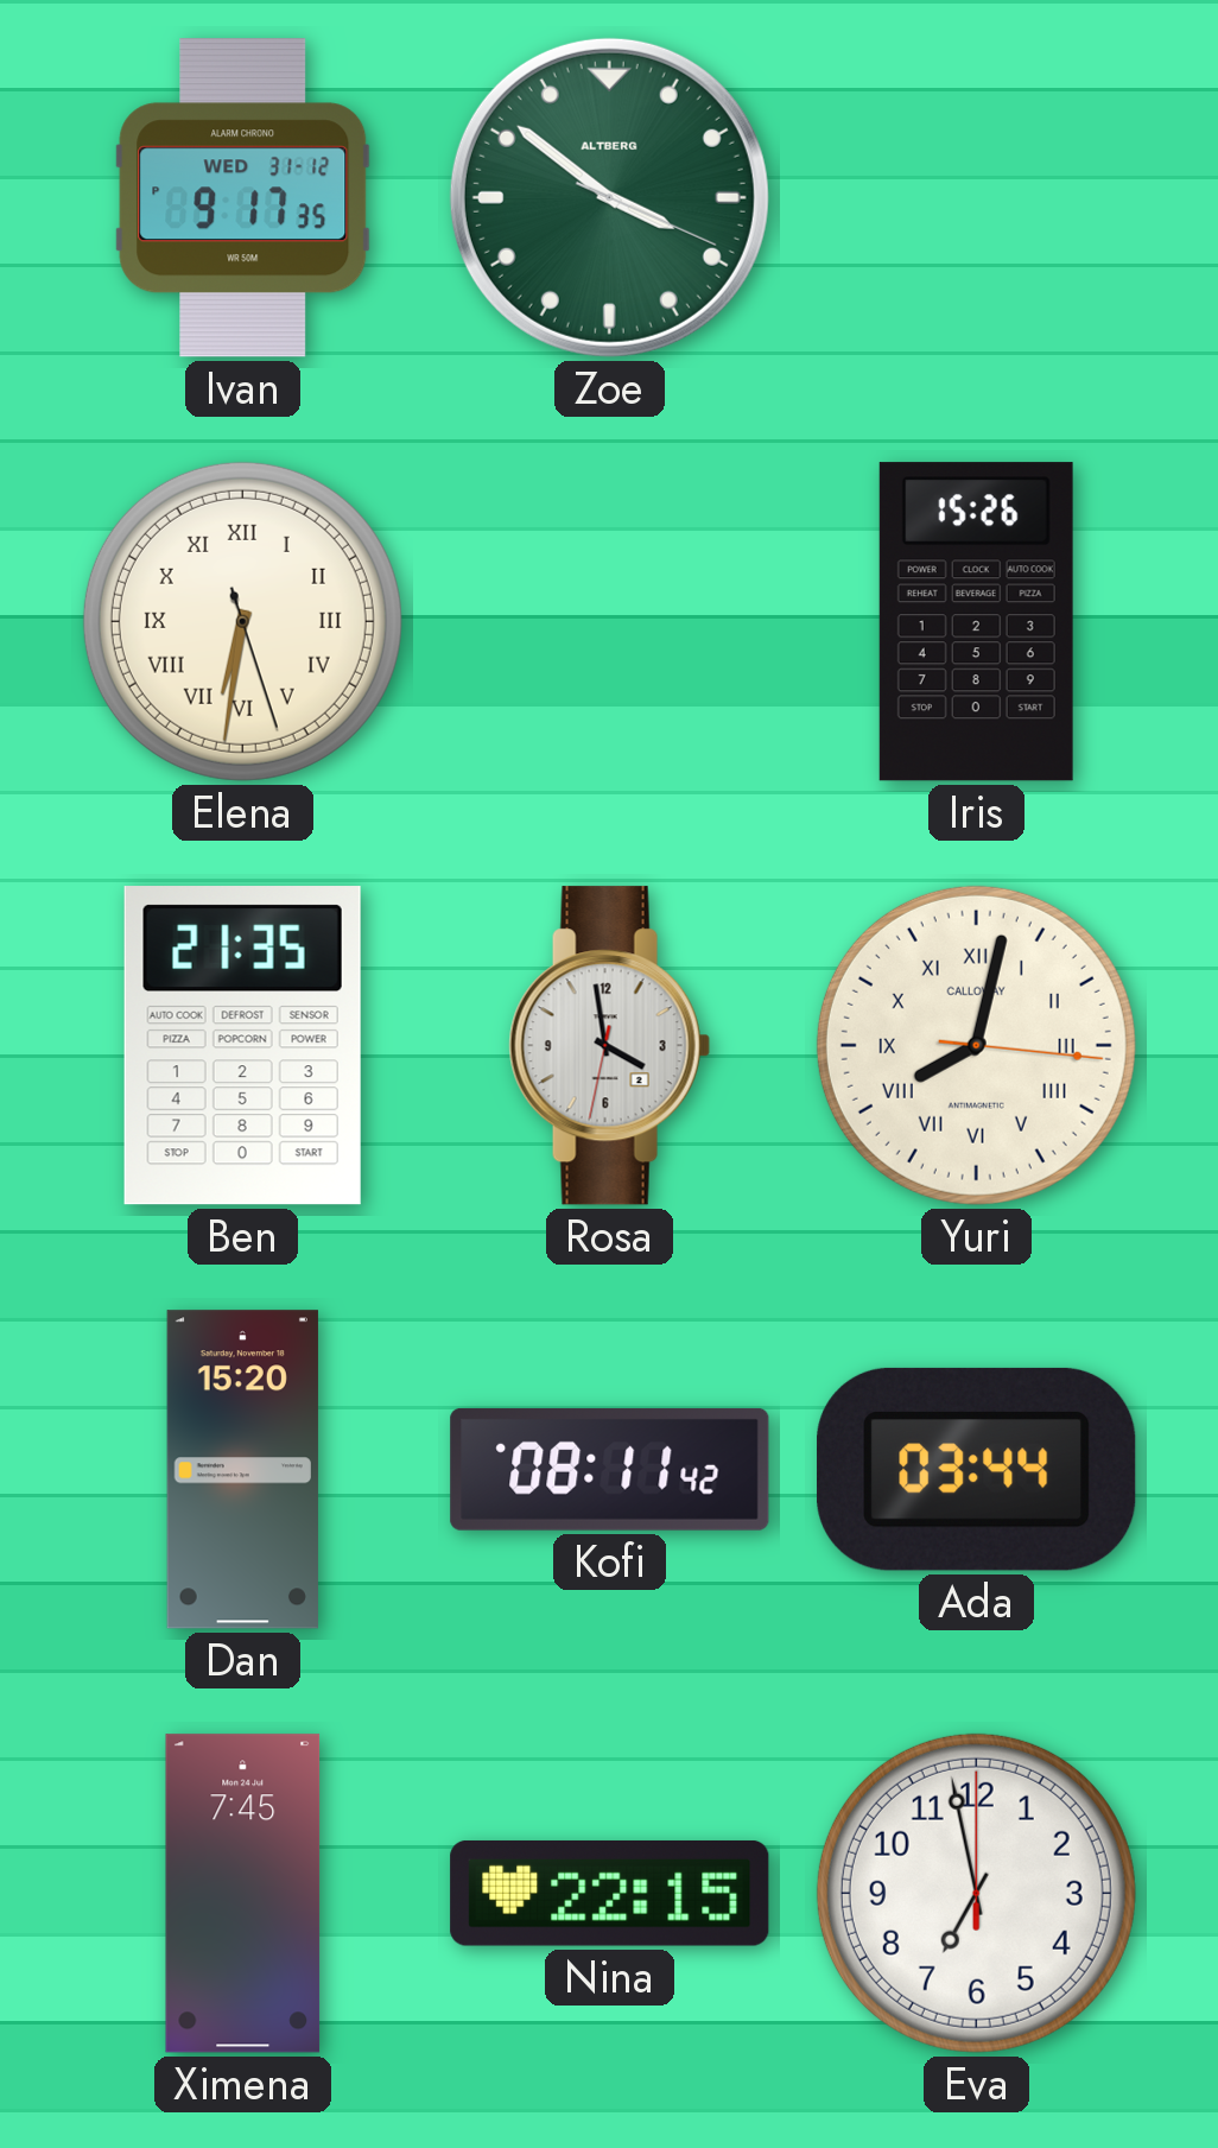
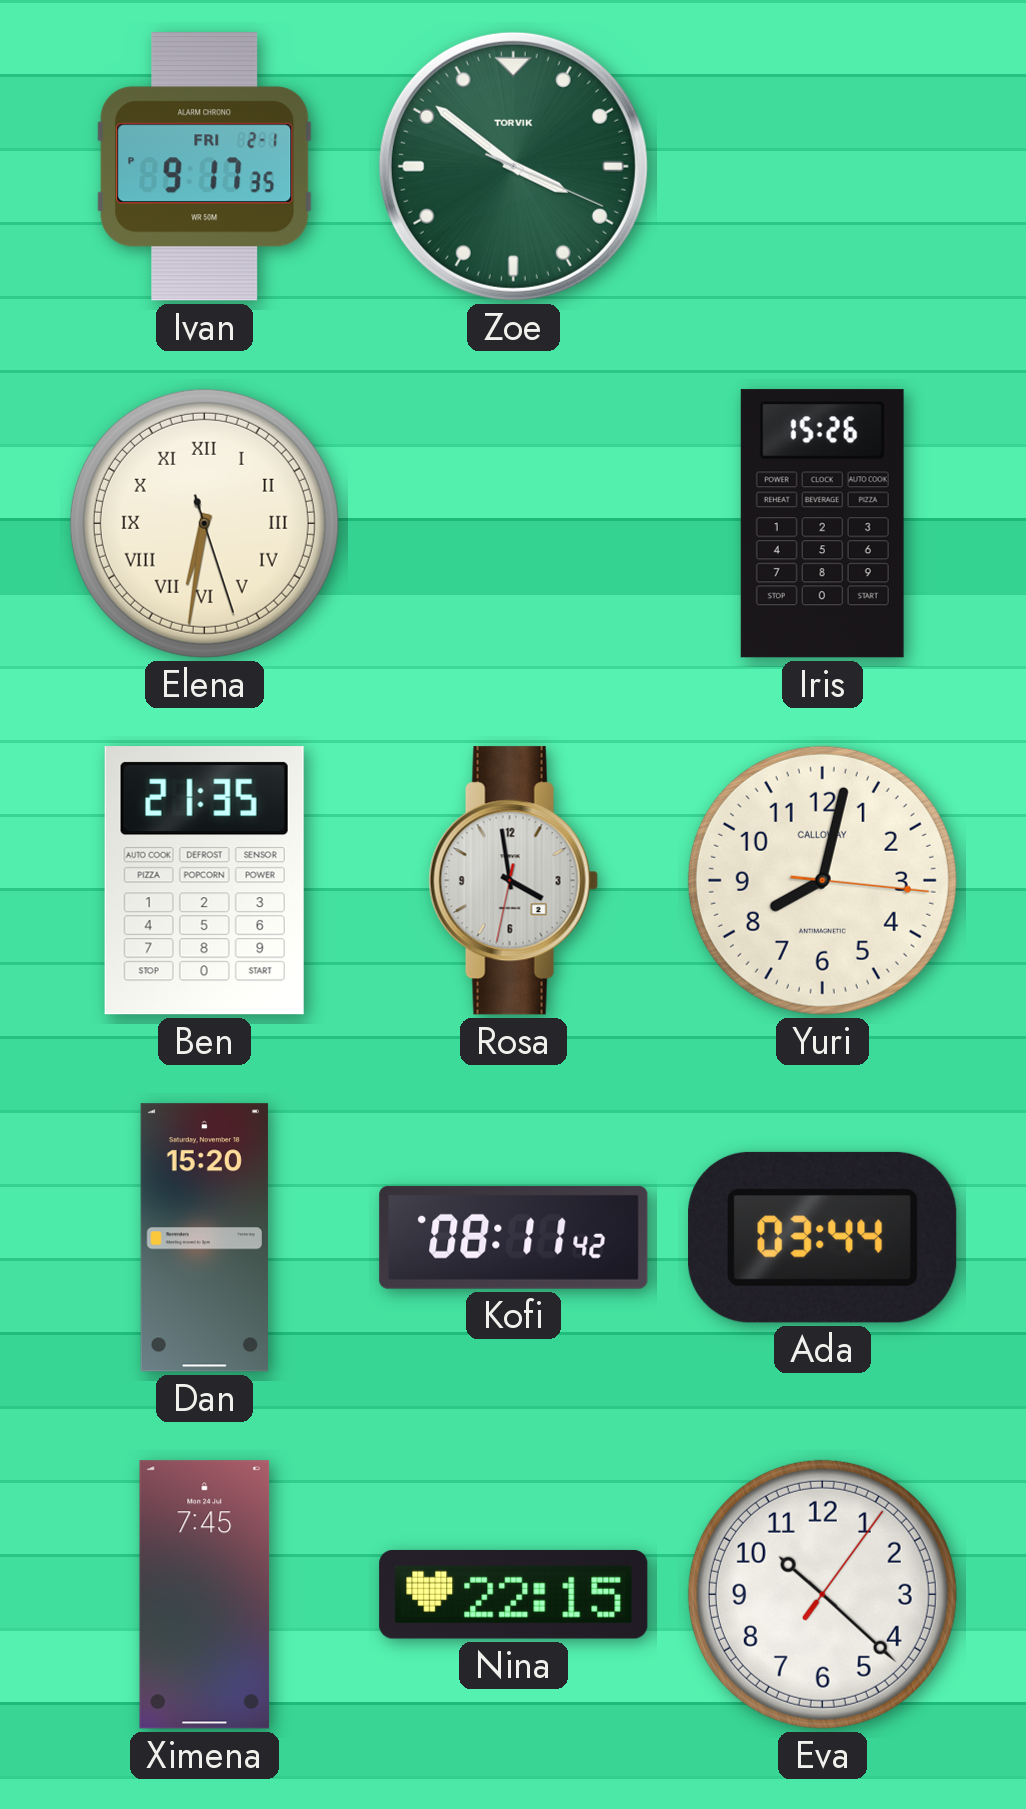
Ivan date: WED 31-12 -> FRI 2-1
Zoe brand: ALTBERG -> TORVIK
Yuri numerals: Roman -> Arabic
Eva: 6:58 -> 10:22
